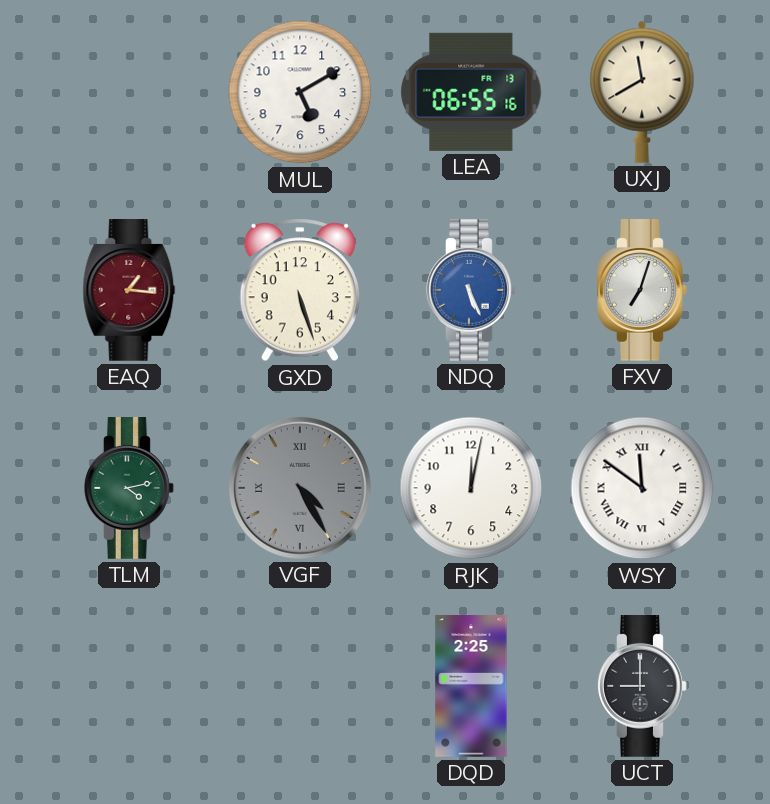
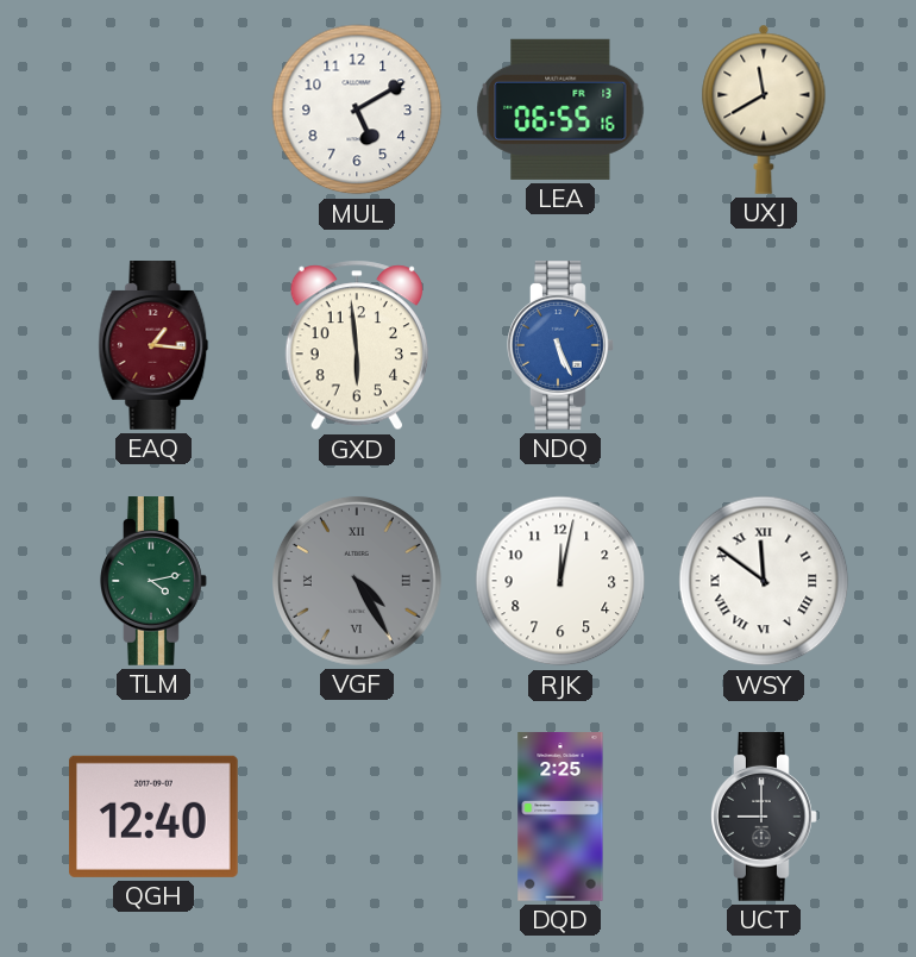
GXD: 5:27 -> 5:59
FXV: 7:03 -> none
QGH: none -> 12:40
